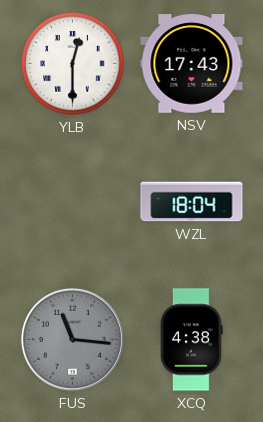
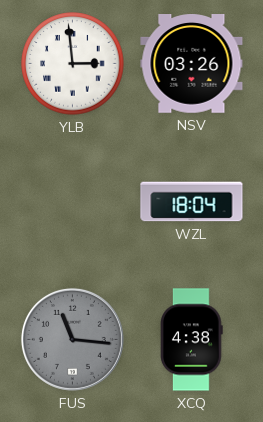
YLB: 12:30 -> 2:59
NSV: 17:43 -> 03:26
